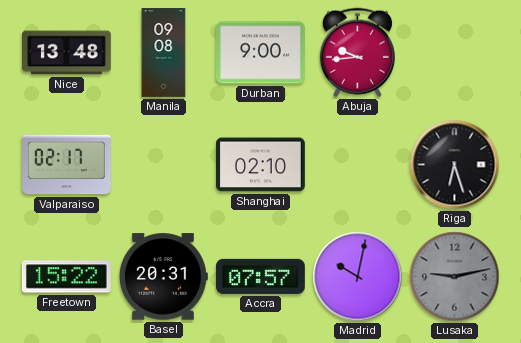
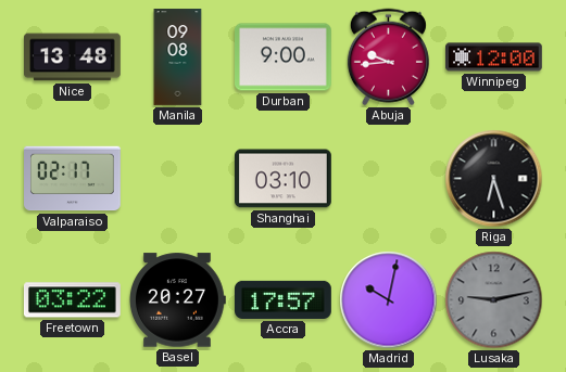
Winnipeg: none -> 12:00
Shanghai: 02:10 -> 03:10
Freetown: 15:22 -> 03:22
Basel: 20:31 -> 20:27
Accra: 07:57 -> 17:57
